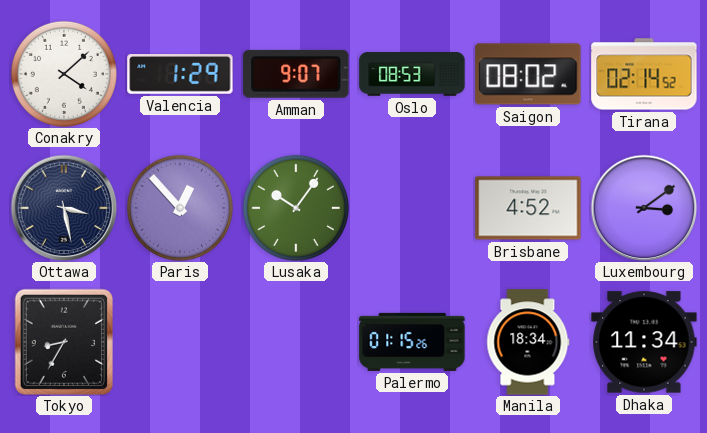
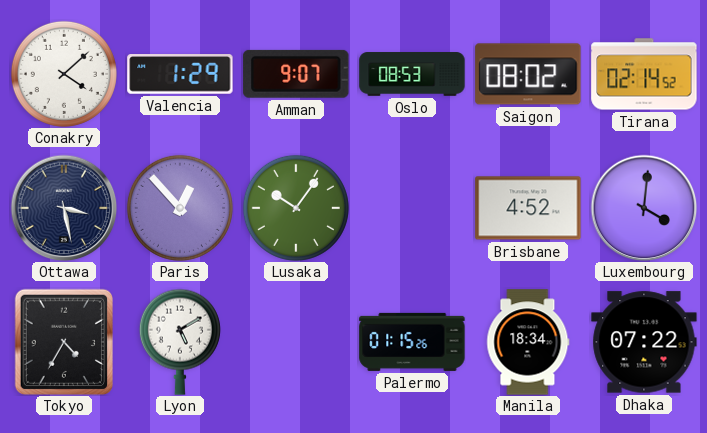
Luxembourg: 3:09 -> 4:01
Tokyo: 8:35 -> 4:35
Lyon: none -> 5:10
Dhaka: 11:34 -> 07:22
